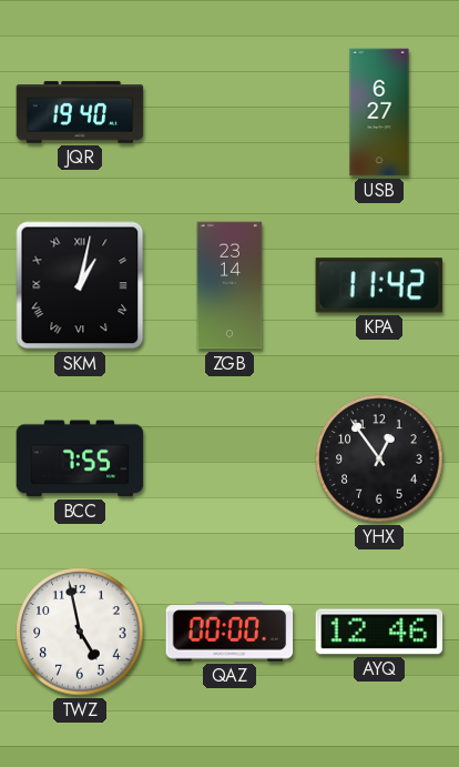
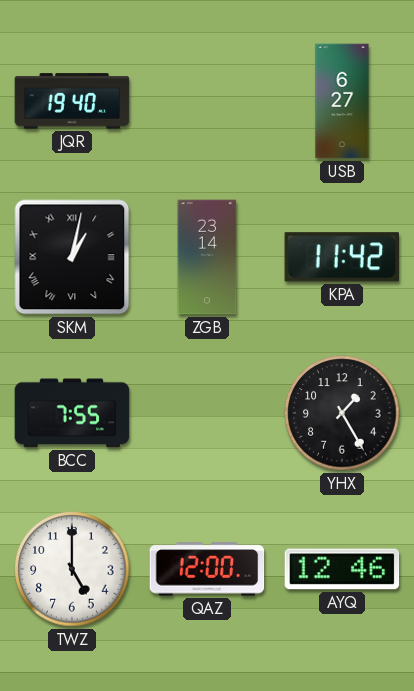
YHX: 12:54 -> 1:25
TWZ: 4:58 -> 5:00
QAZ: 00:00 -> 12:00
